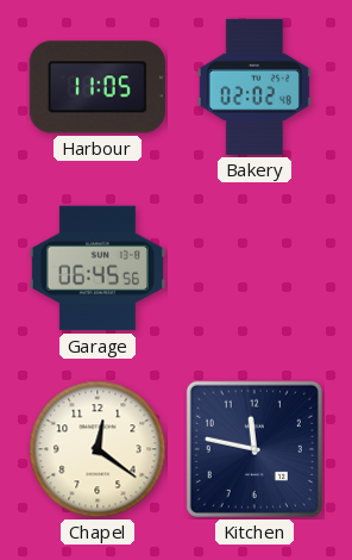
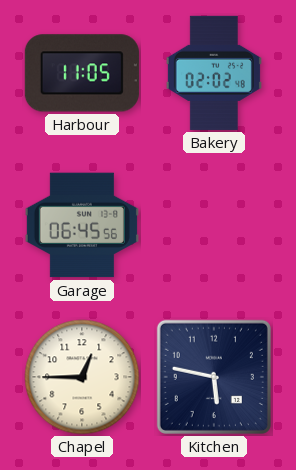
Chapel: 12:21 -> 12:45
Kitchen: 11:47 -> 5:47
